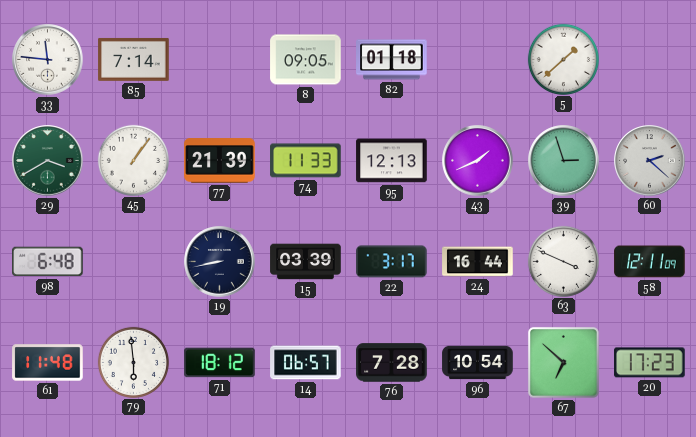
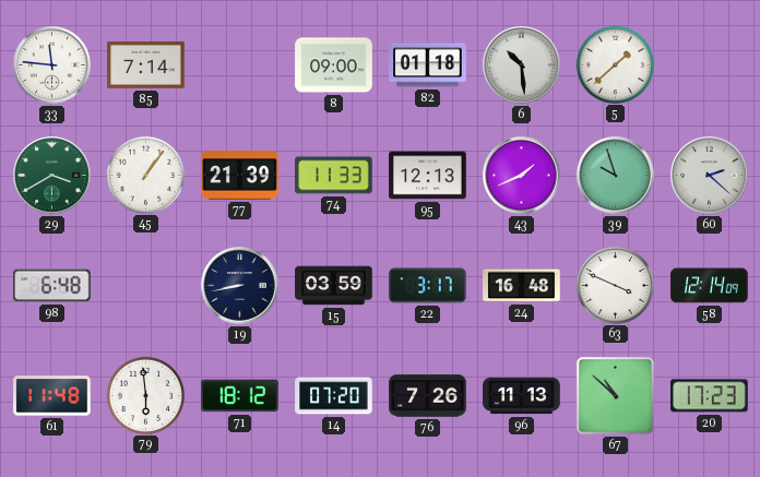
8: 09:05 -> 09:00
6: none -> 10:29
39: 2:57 -> 9:57
15: 03:39 -> 03:59
24: 16:44 -> 16:48
58: 12:11 -> 12:14
14: 06:57 -> 07:20
76: 7:28 -> 7:26
96: 10:54 -> 11:13
67: 6:52 -> 10:52
